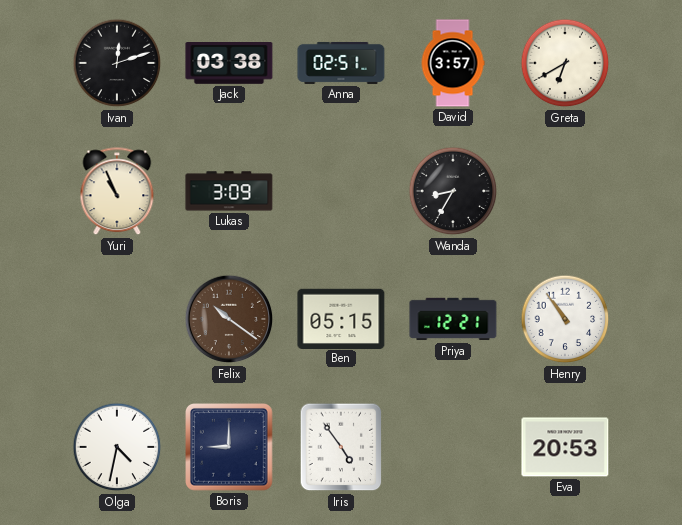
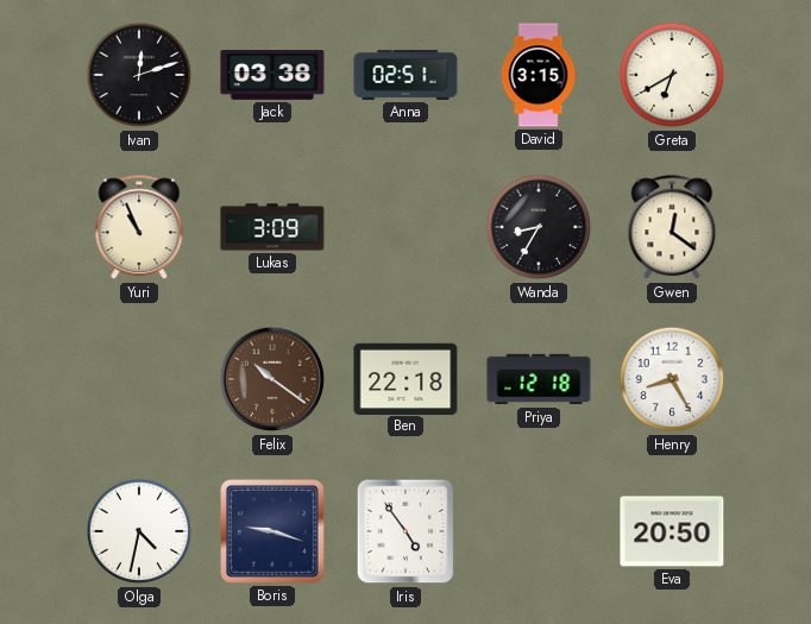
David: 3:57 -> 3:15
Gwen: none -> 12:21
Ben: 05:15 -> 22:18
Priya: 12:21 -> 12:18
Henry: 10:54 -> 8:25
Boris: 9:00 -> 9:18
Eva: 20:53 -> 20:50
